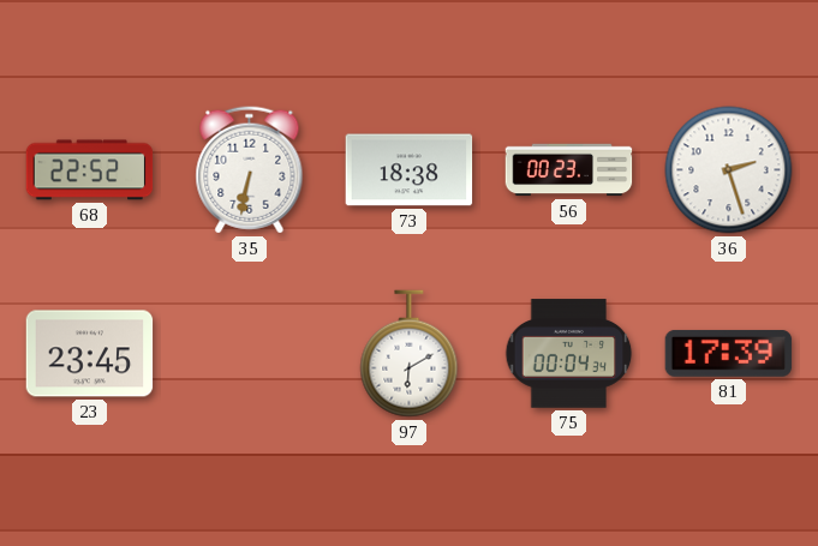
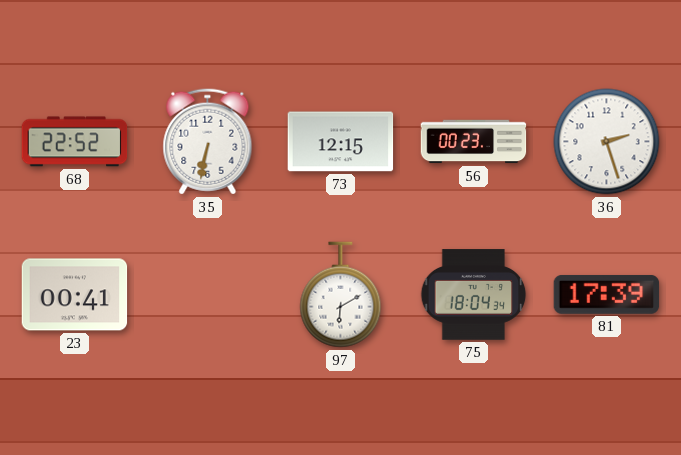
73: 18:38 -> 12:15
23: 23:45 -> 00:41
75: 00:04 -> 18:04
